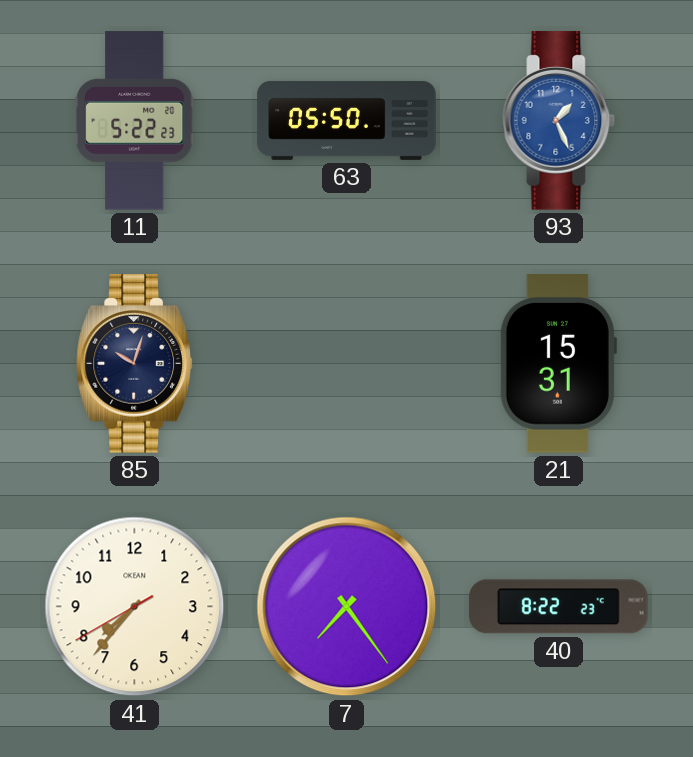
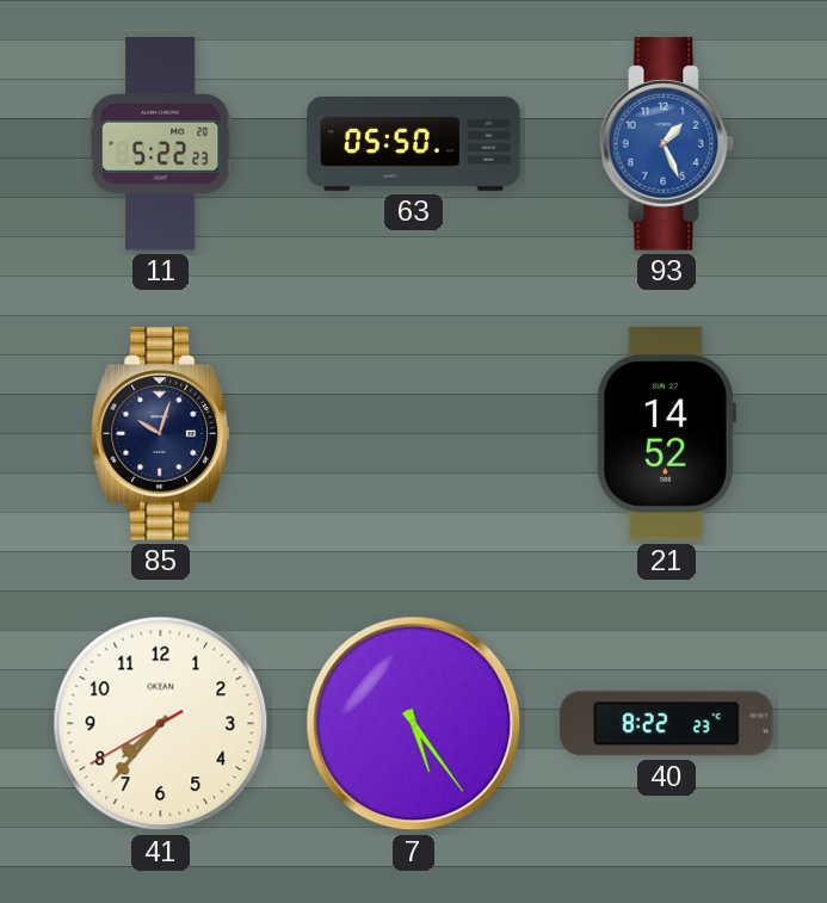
21: 15:31 -> 14:52
7: 7:24 -> 5:24
